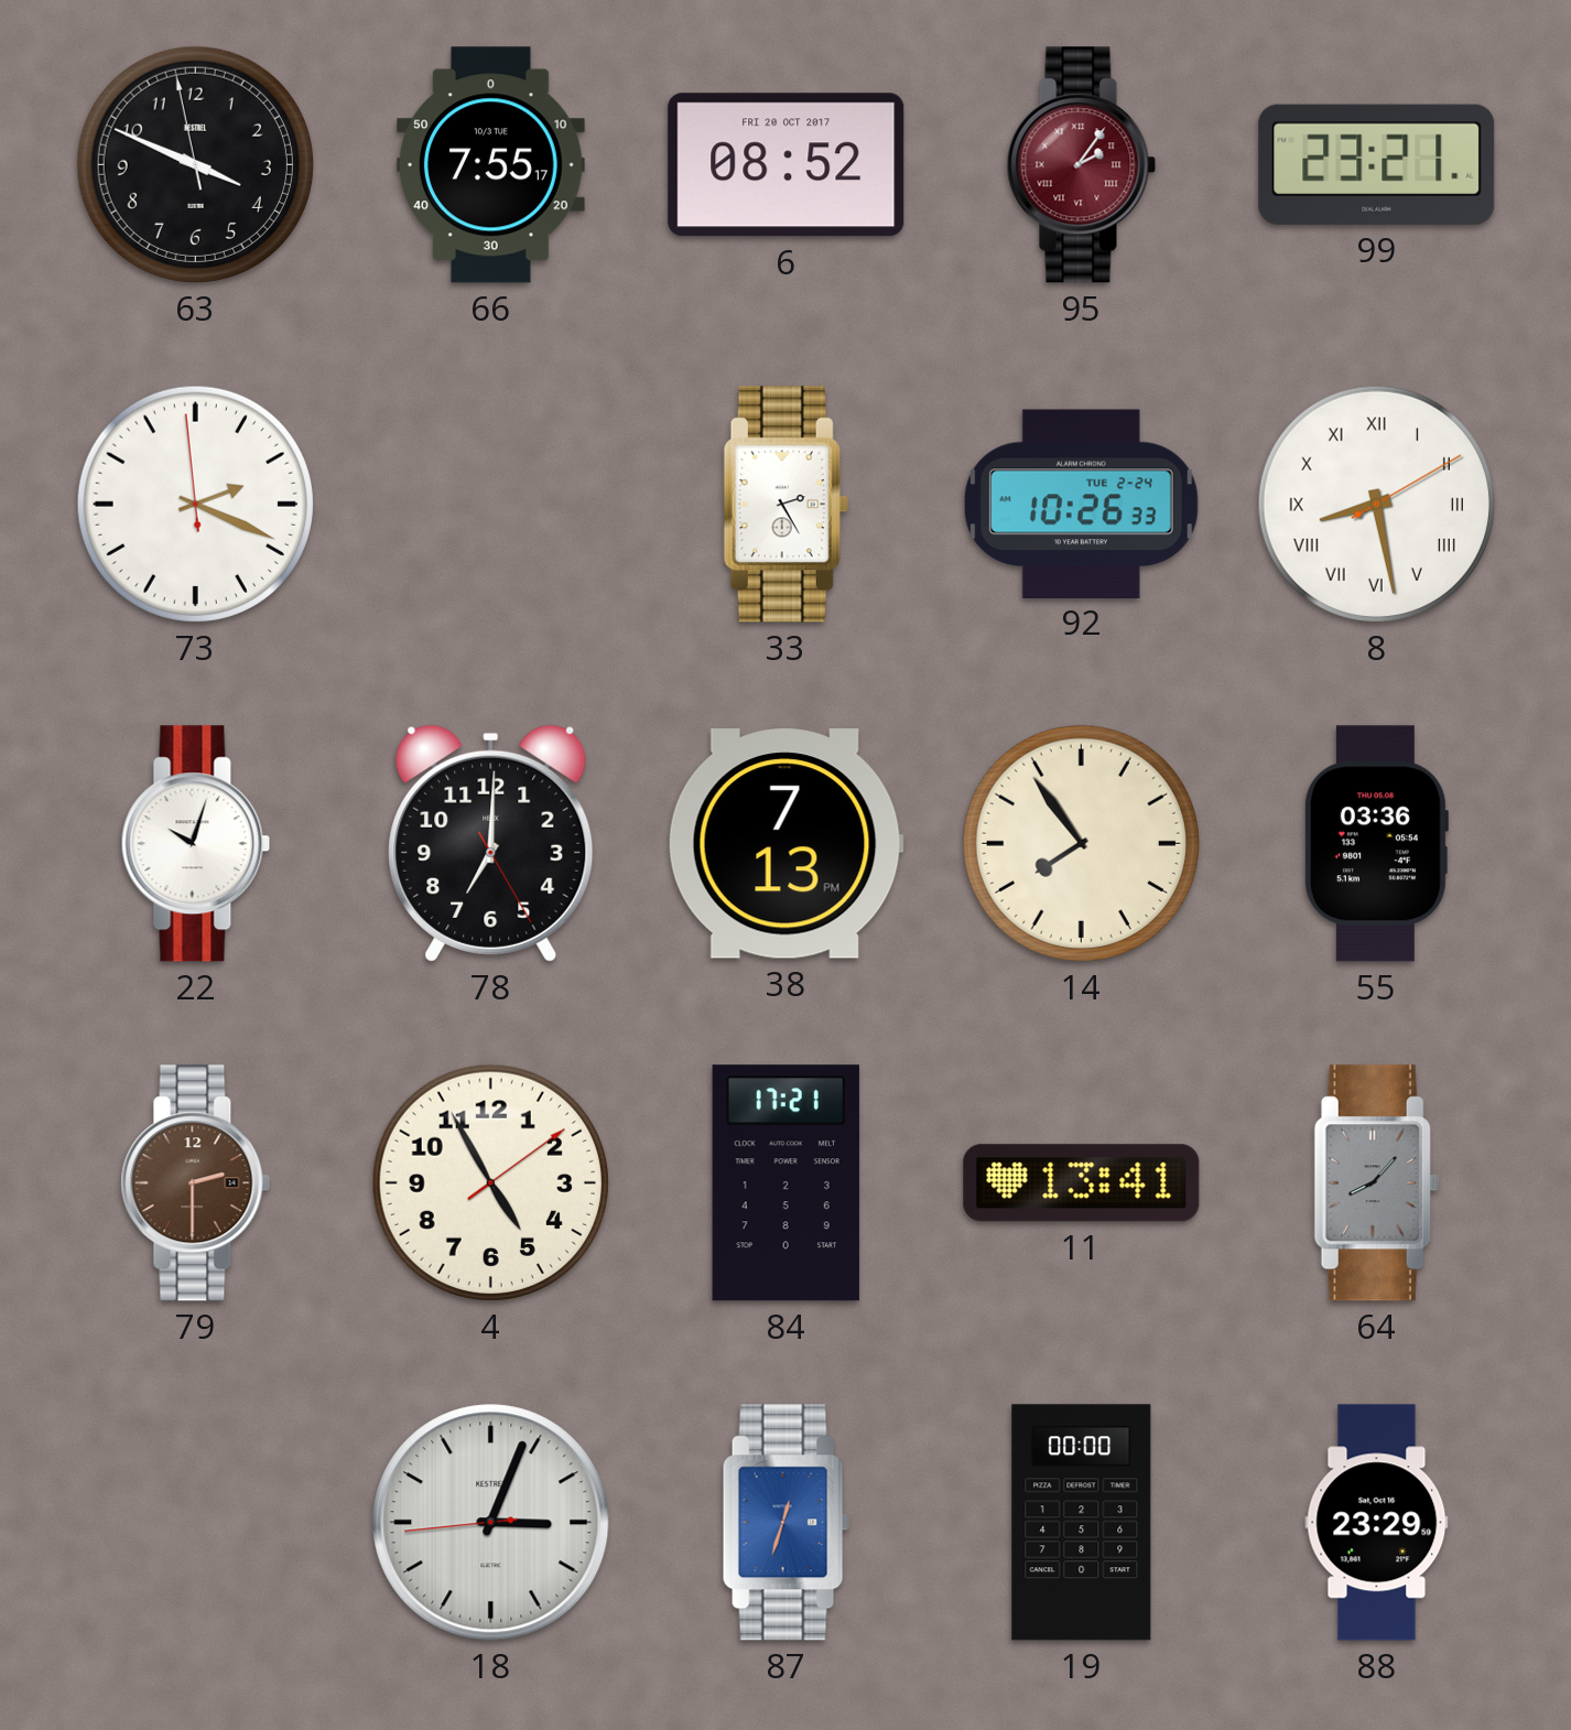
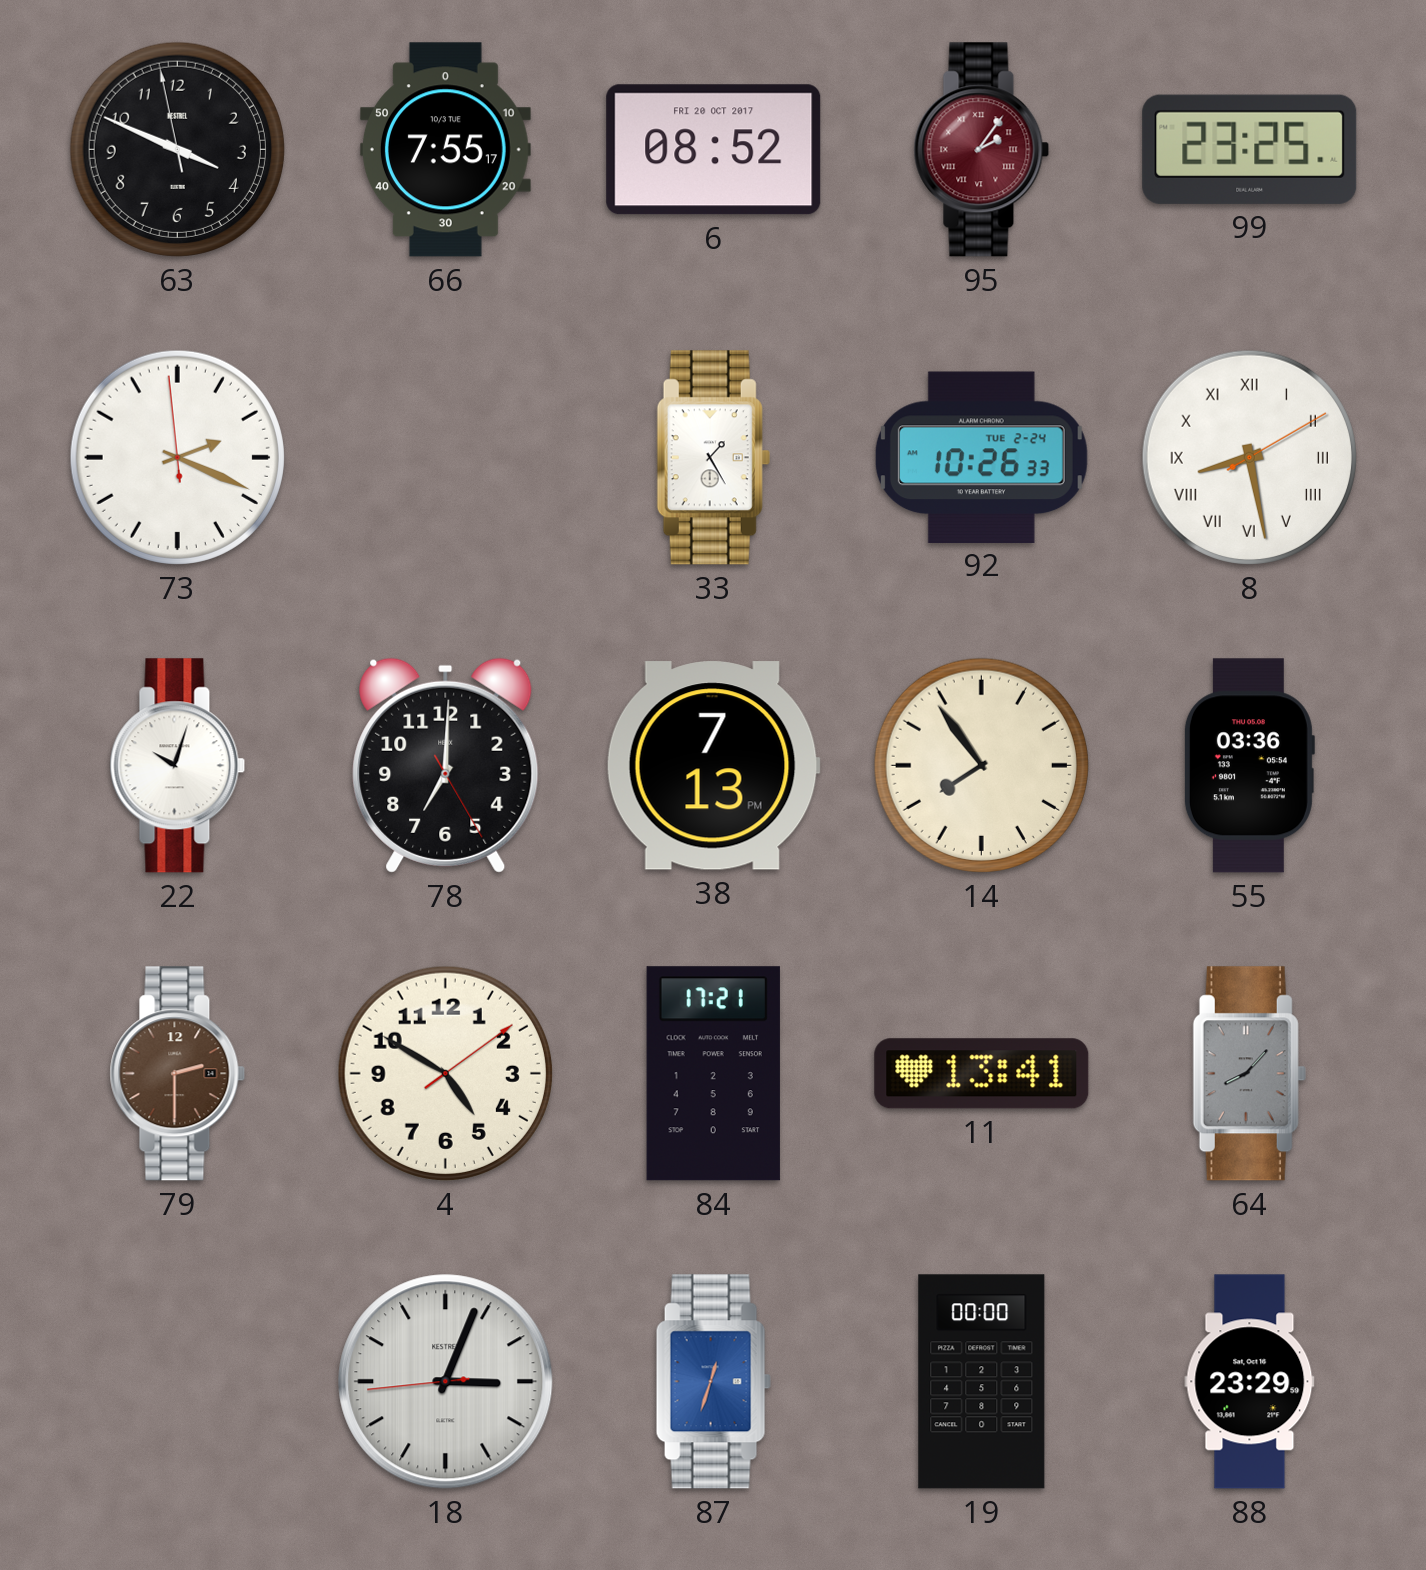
99: 23:21 -> 23:25
33: 2:25 -> 1:25
4: 4:55 -> 4:50
